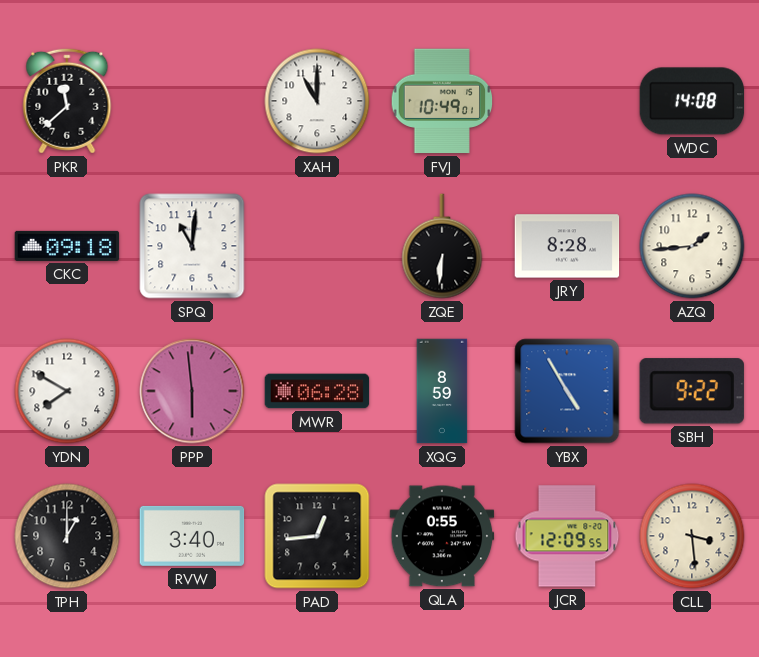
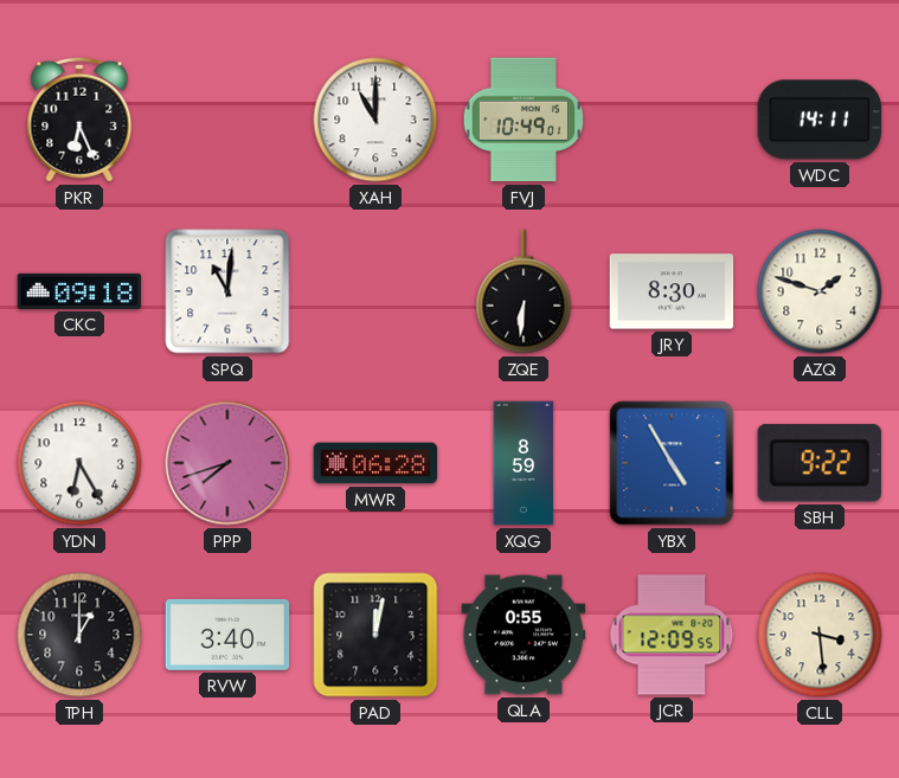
PKR: 11:38 -> 6:26
WDC: 14:08 -> 14:11
JRY: 8:28 -> 8:30
AZQ: 1:44 -> 1:48
YDN: 7:50 -> 6:25
PPP: 5:59 -> 7:42
PAD: 12:44 -> 12:02
